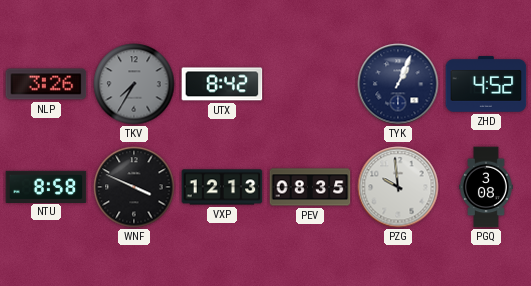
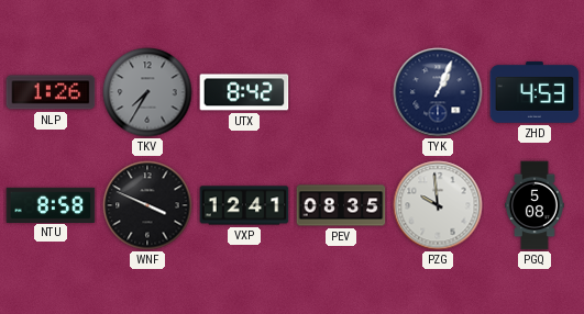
NLP: 3:26 -> 1:26
ZHD: 4:52 -> 4:53
VXP: 12:13 -> 12:41
PGQ: 3:08 -> 5:08
